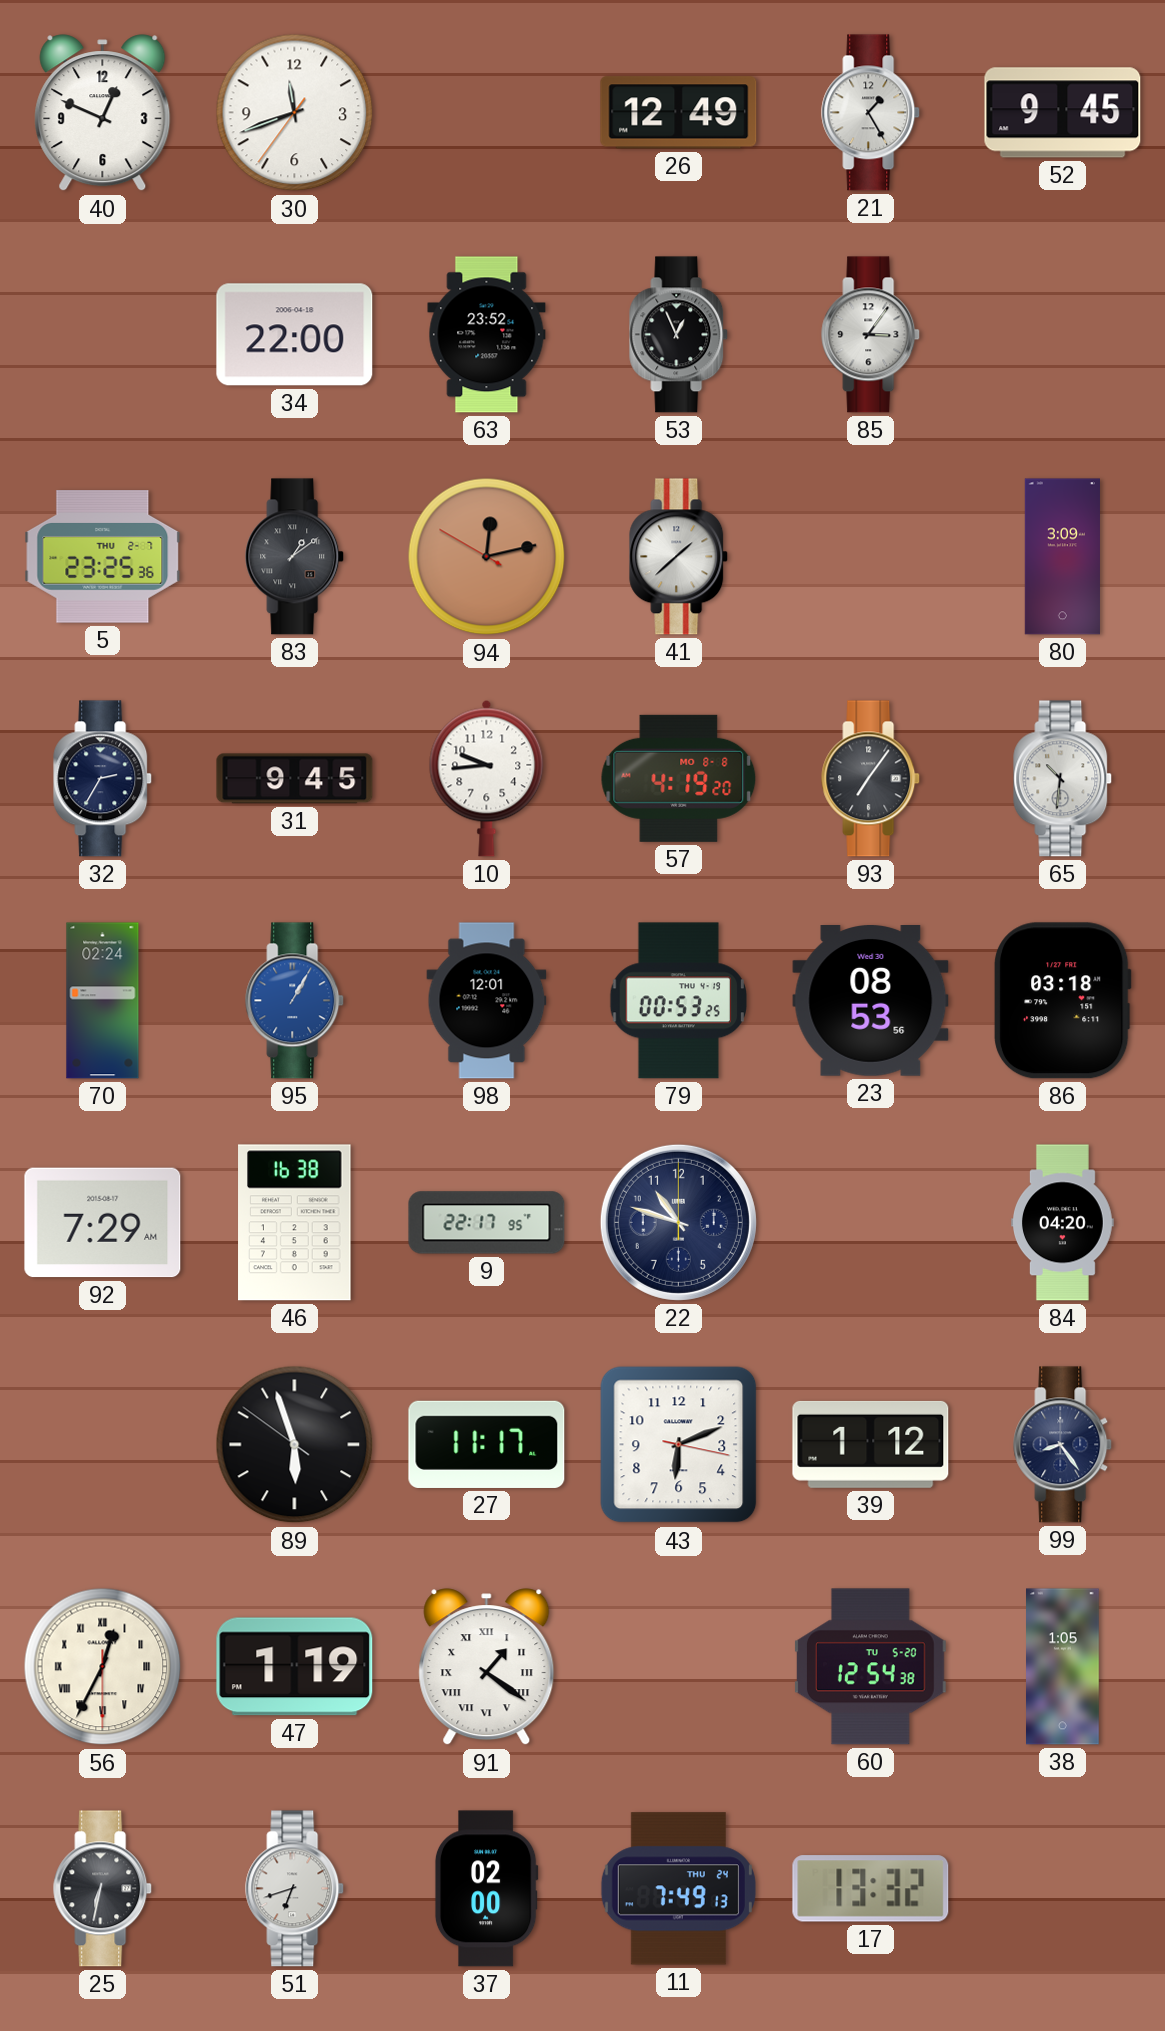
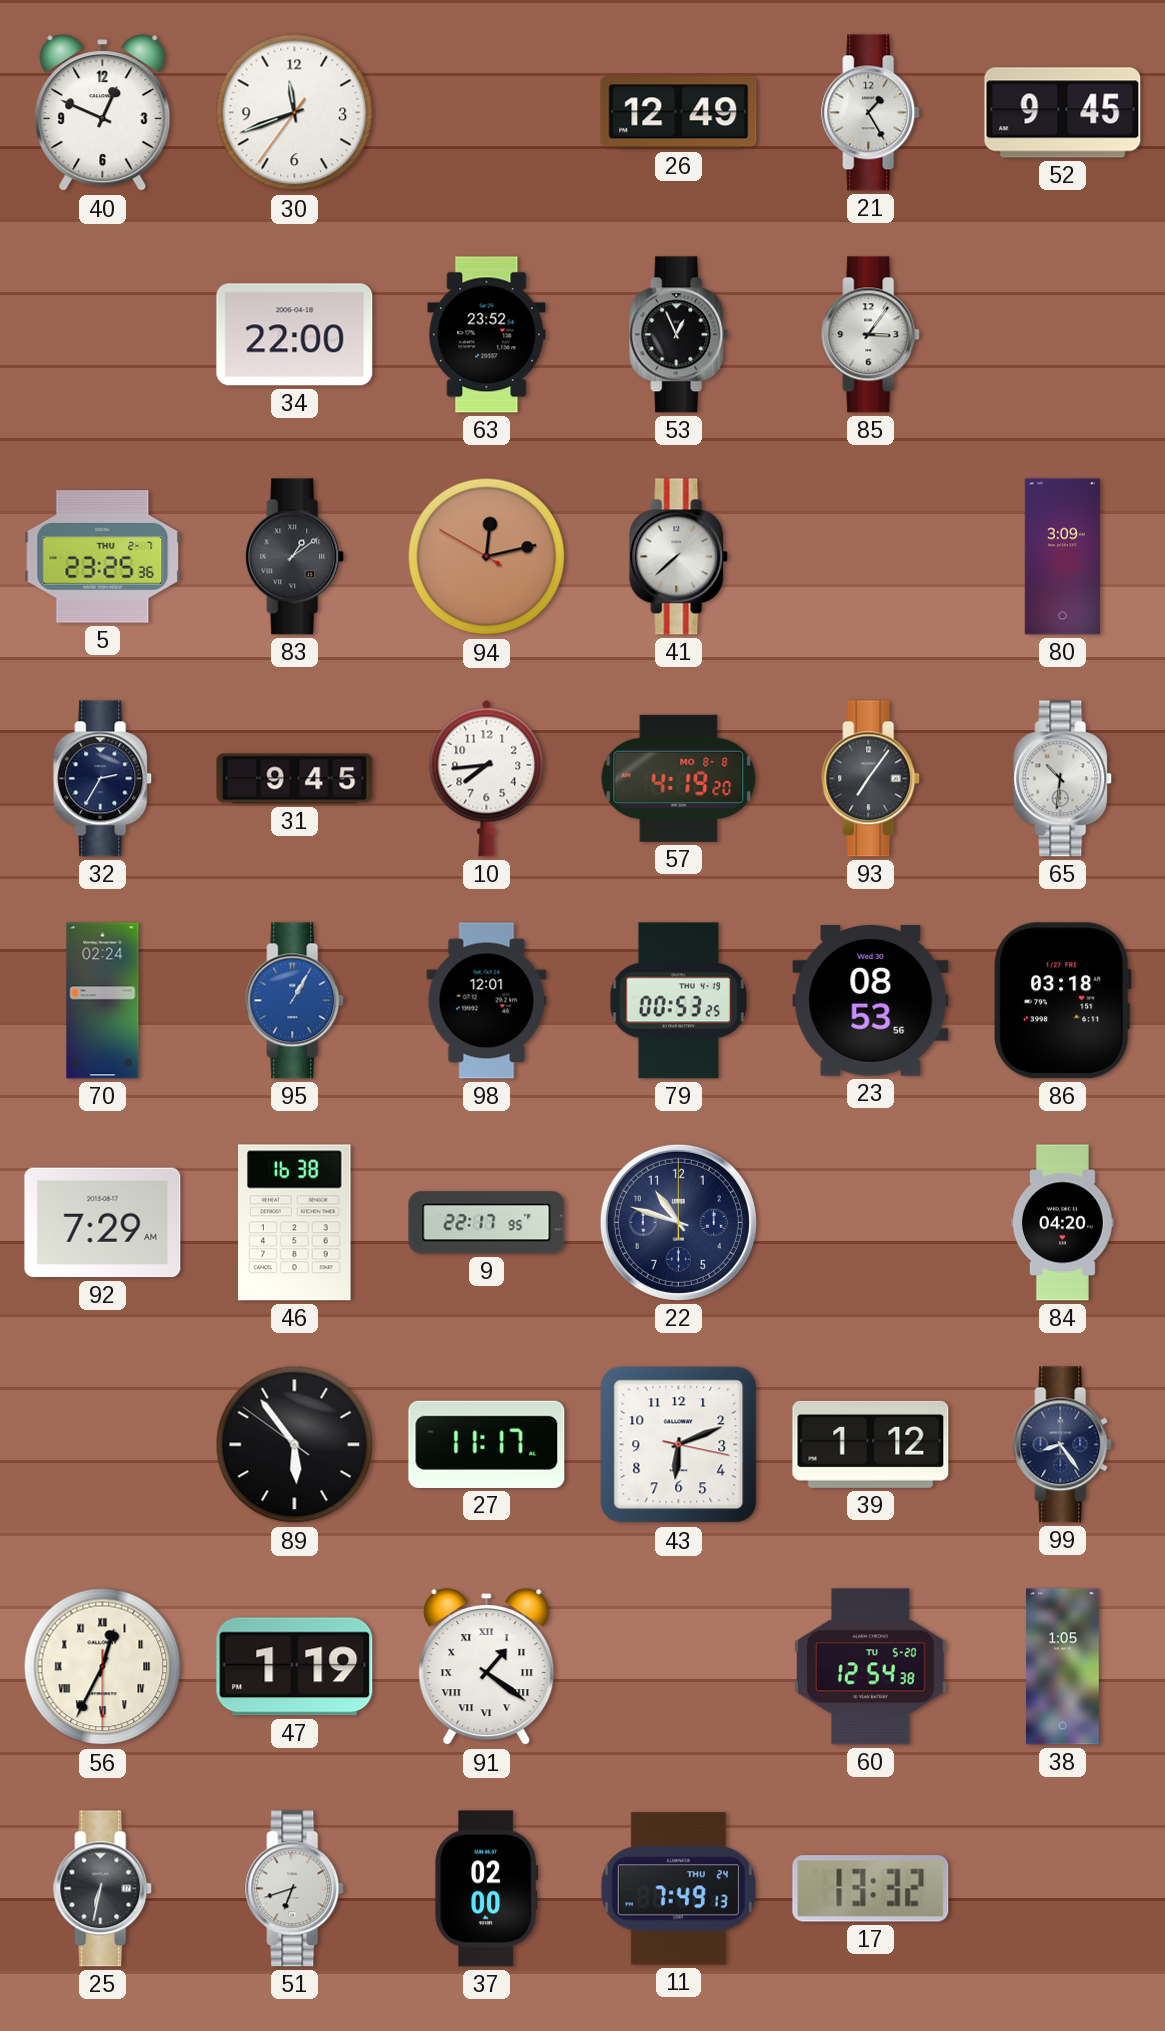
41: 1:38 -> 7:38
10: 9:44 -> 7:44
89: 5:56 -> 5:53
